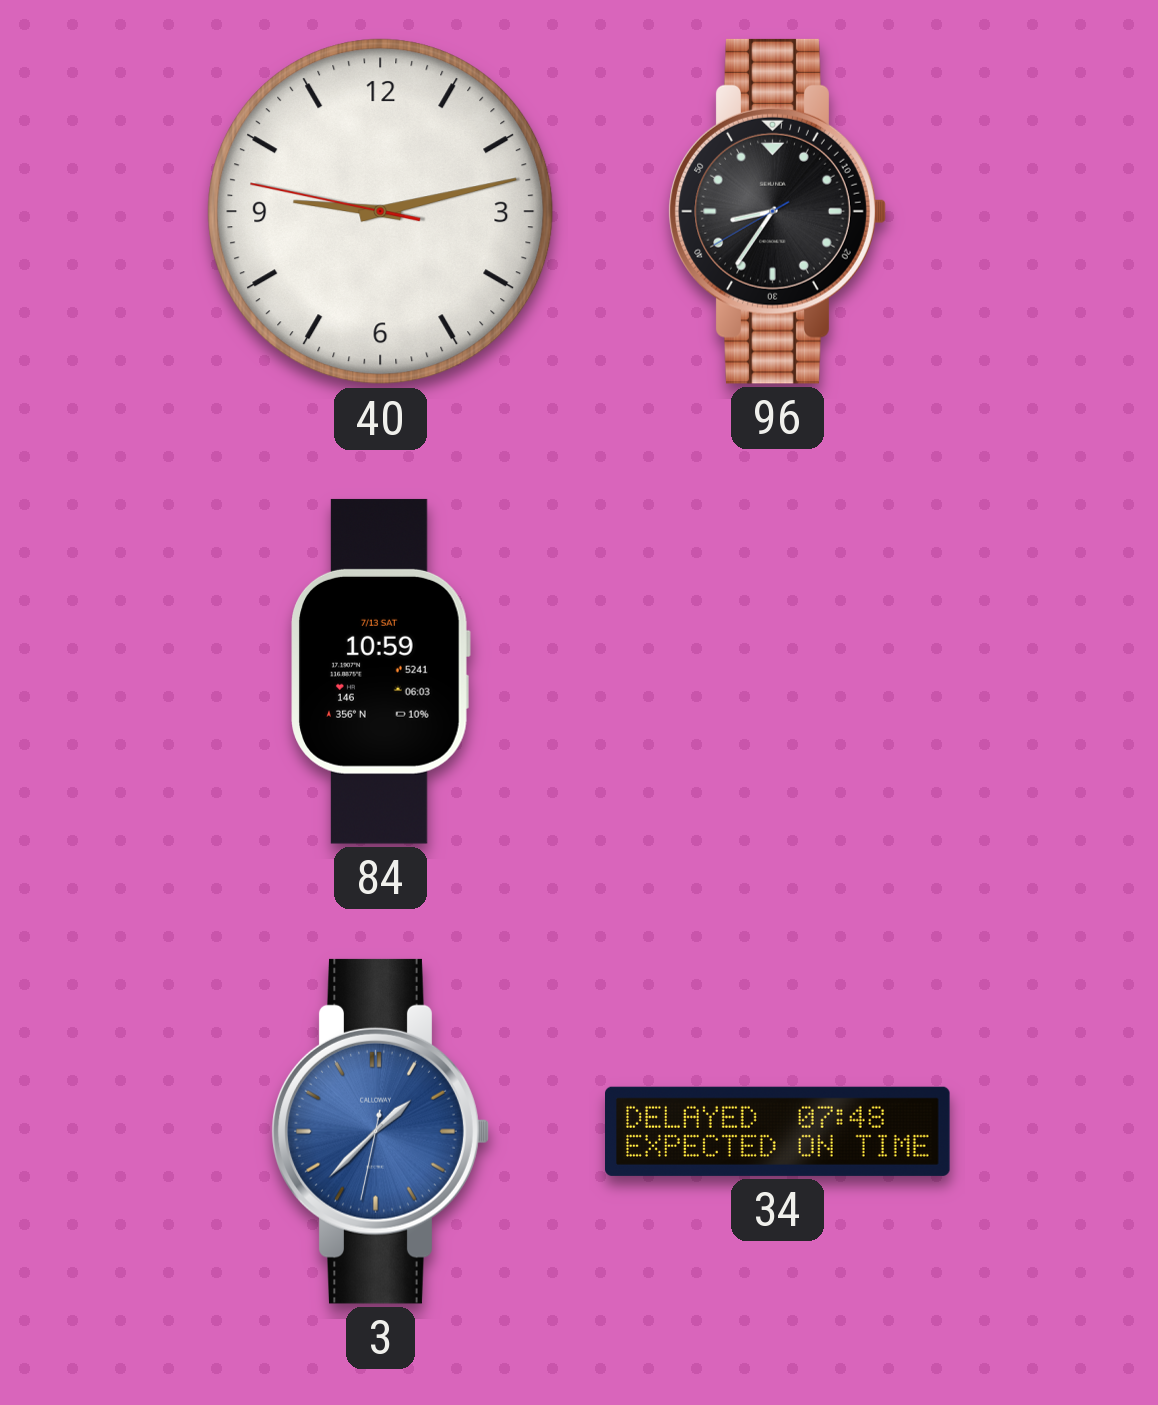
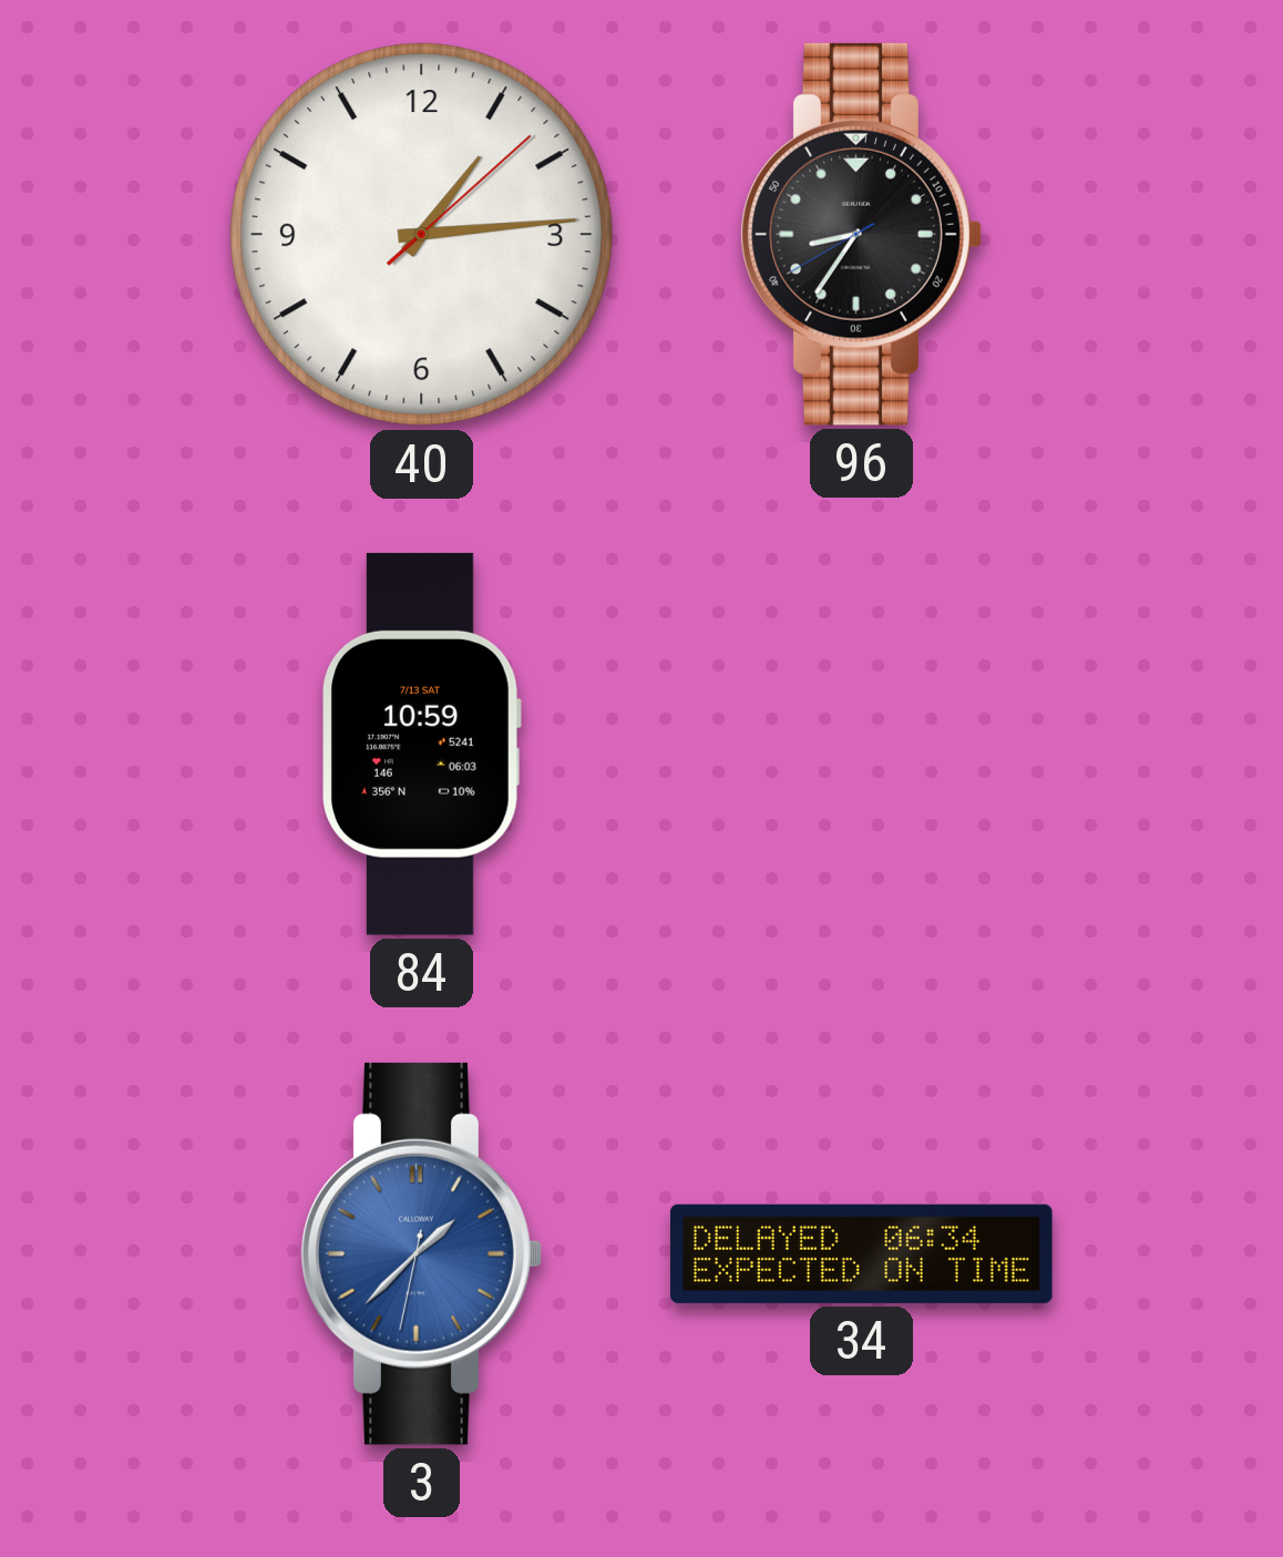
40: 9:12 -> 1:14
34: 07:48 -> 06:34
